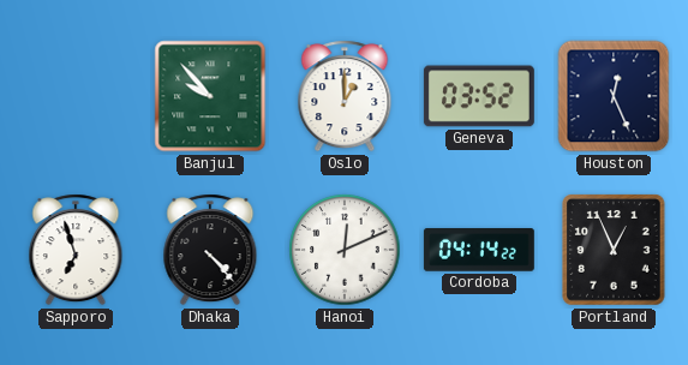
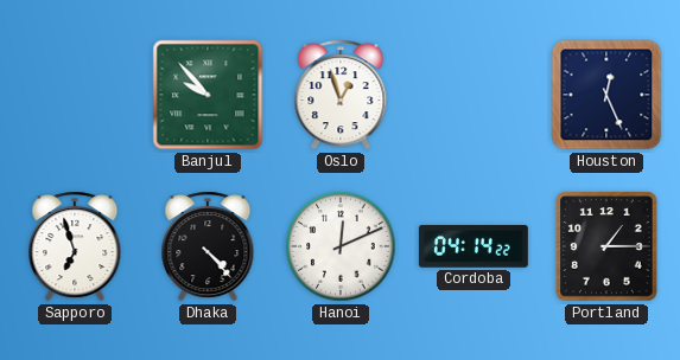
Oslo: 1:00 -> 12:57
Geneva: 03:52 -> none
Portland: 12:56 -> 1:15
